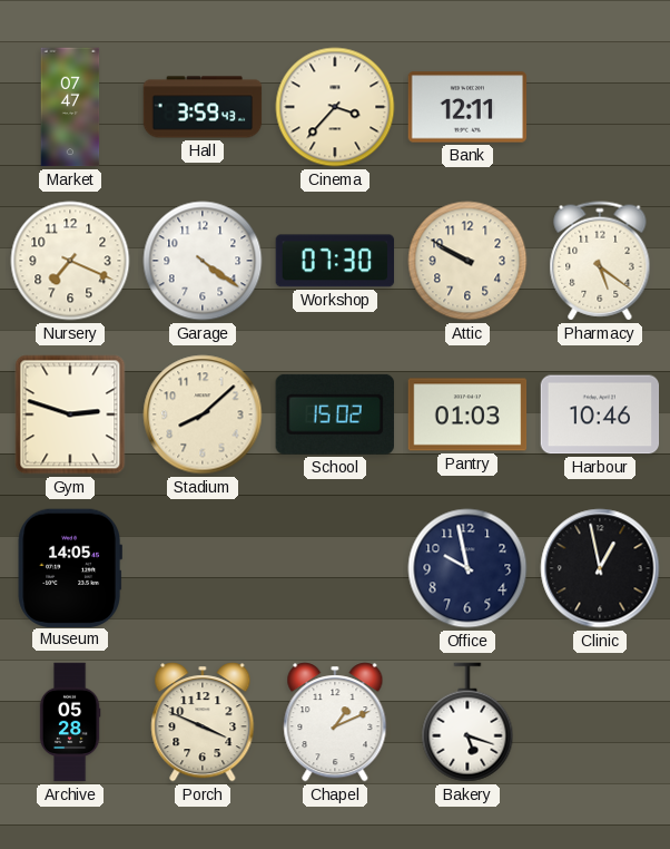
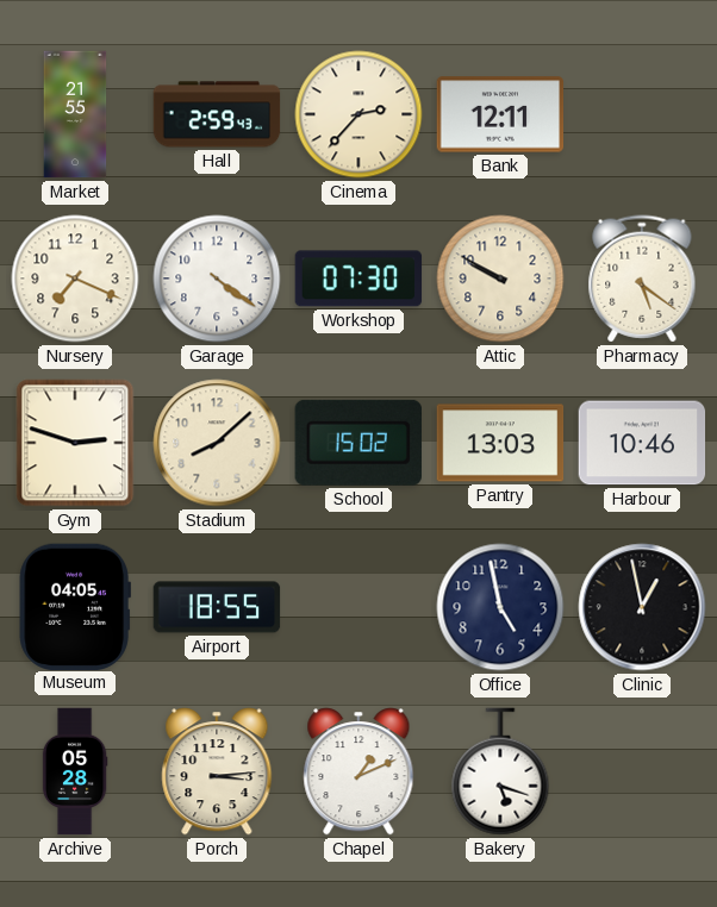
Market: 07:47 -> 21:55
Hall: 3:59 -> 2:59
Cinema: 3:37 -> 2:37
Pantry: 01:03 -> 13:03
Museum: 14:05 -> 04:05
Airport: none -> 18:55
Office: 9:58 -> 4:58
Porch: 3:49 -> 3:14
